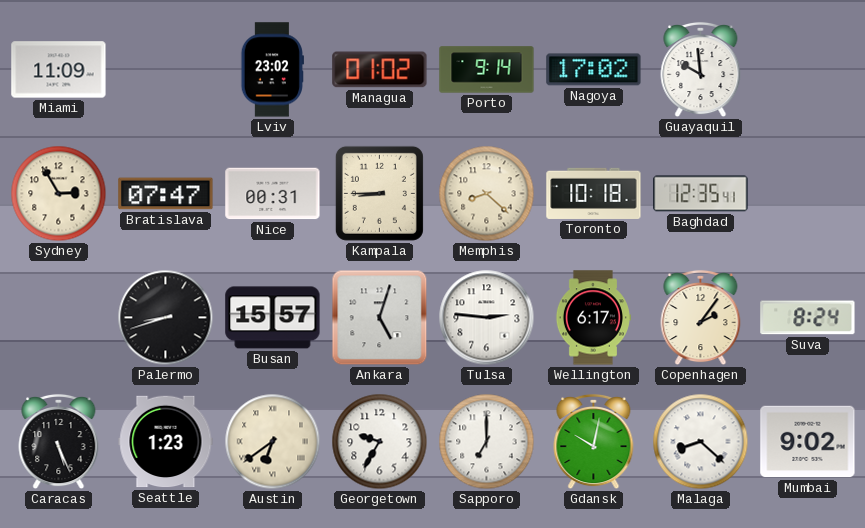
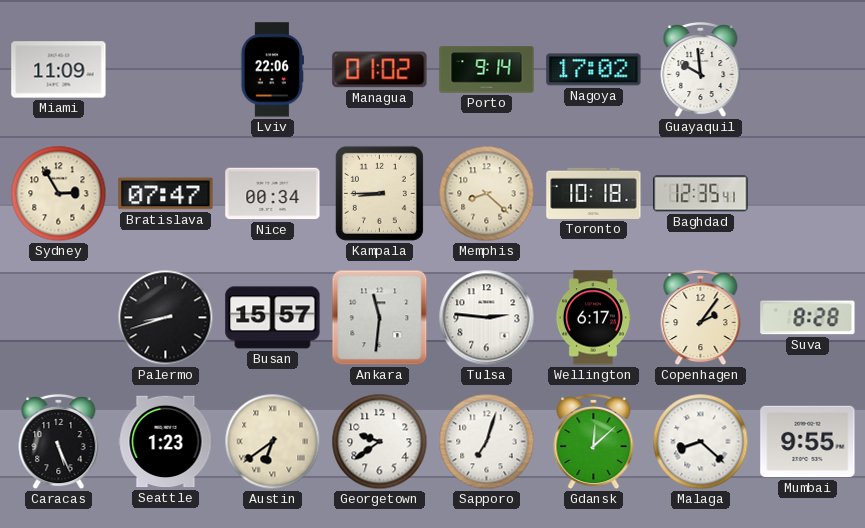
Lviv: 23:02 -> 22:06
Nice: 00:31 -> 00:34
Ankara: 5:03 -> 11:31
Suva: 8:24 -> 8:28
Georgetown: 9:35 -> 9:39
Sapporo: 7:00 -> 7:03
Gdansk: 10:02 -> 12:08
Mumbai: 9:02 -> 9:55
